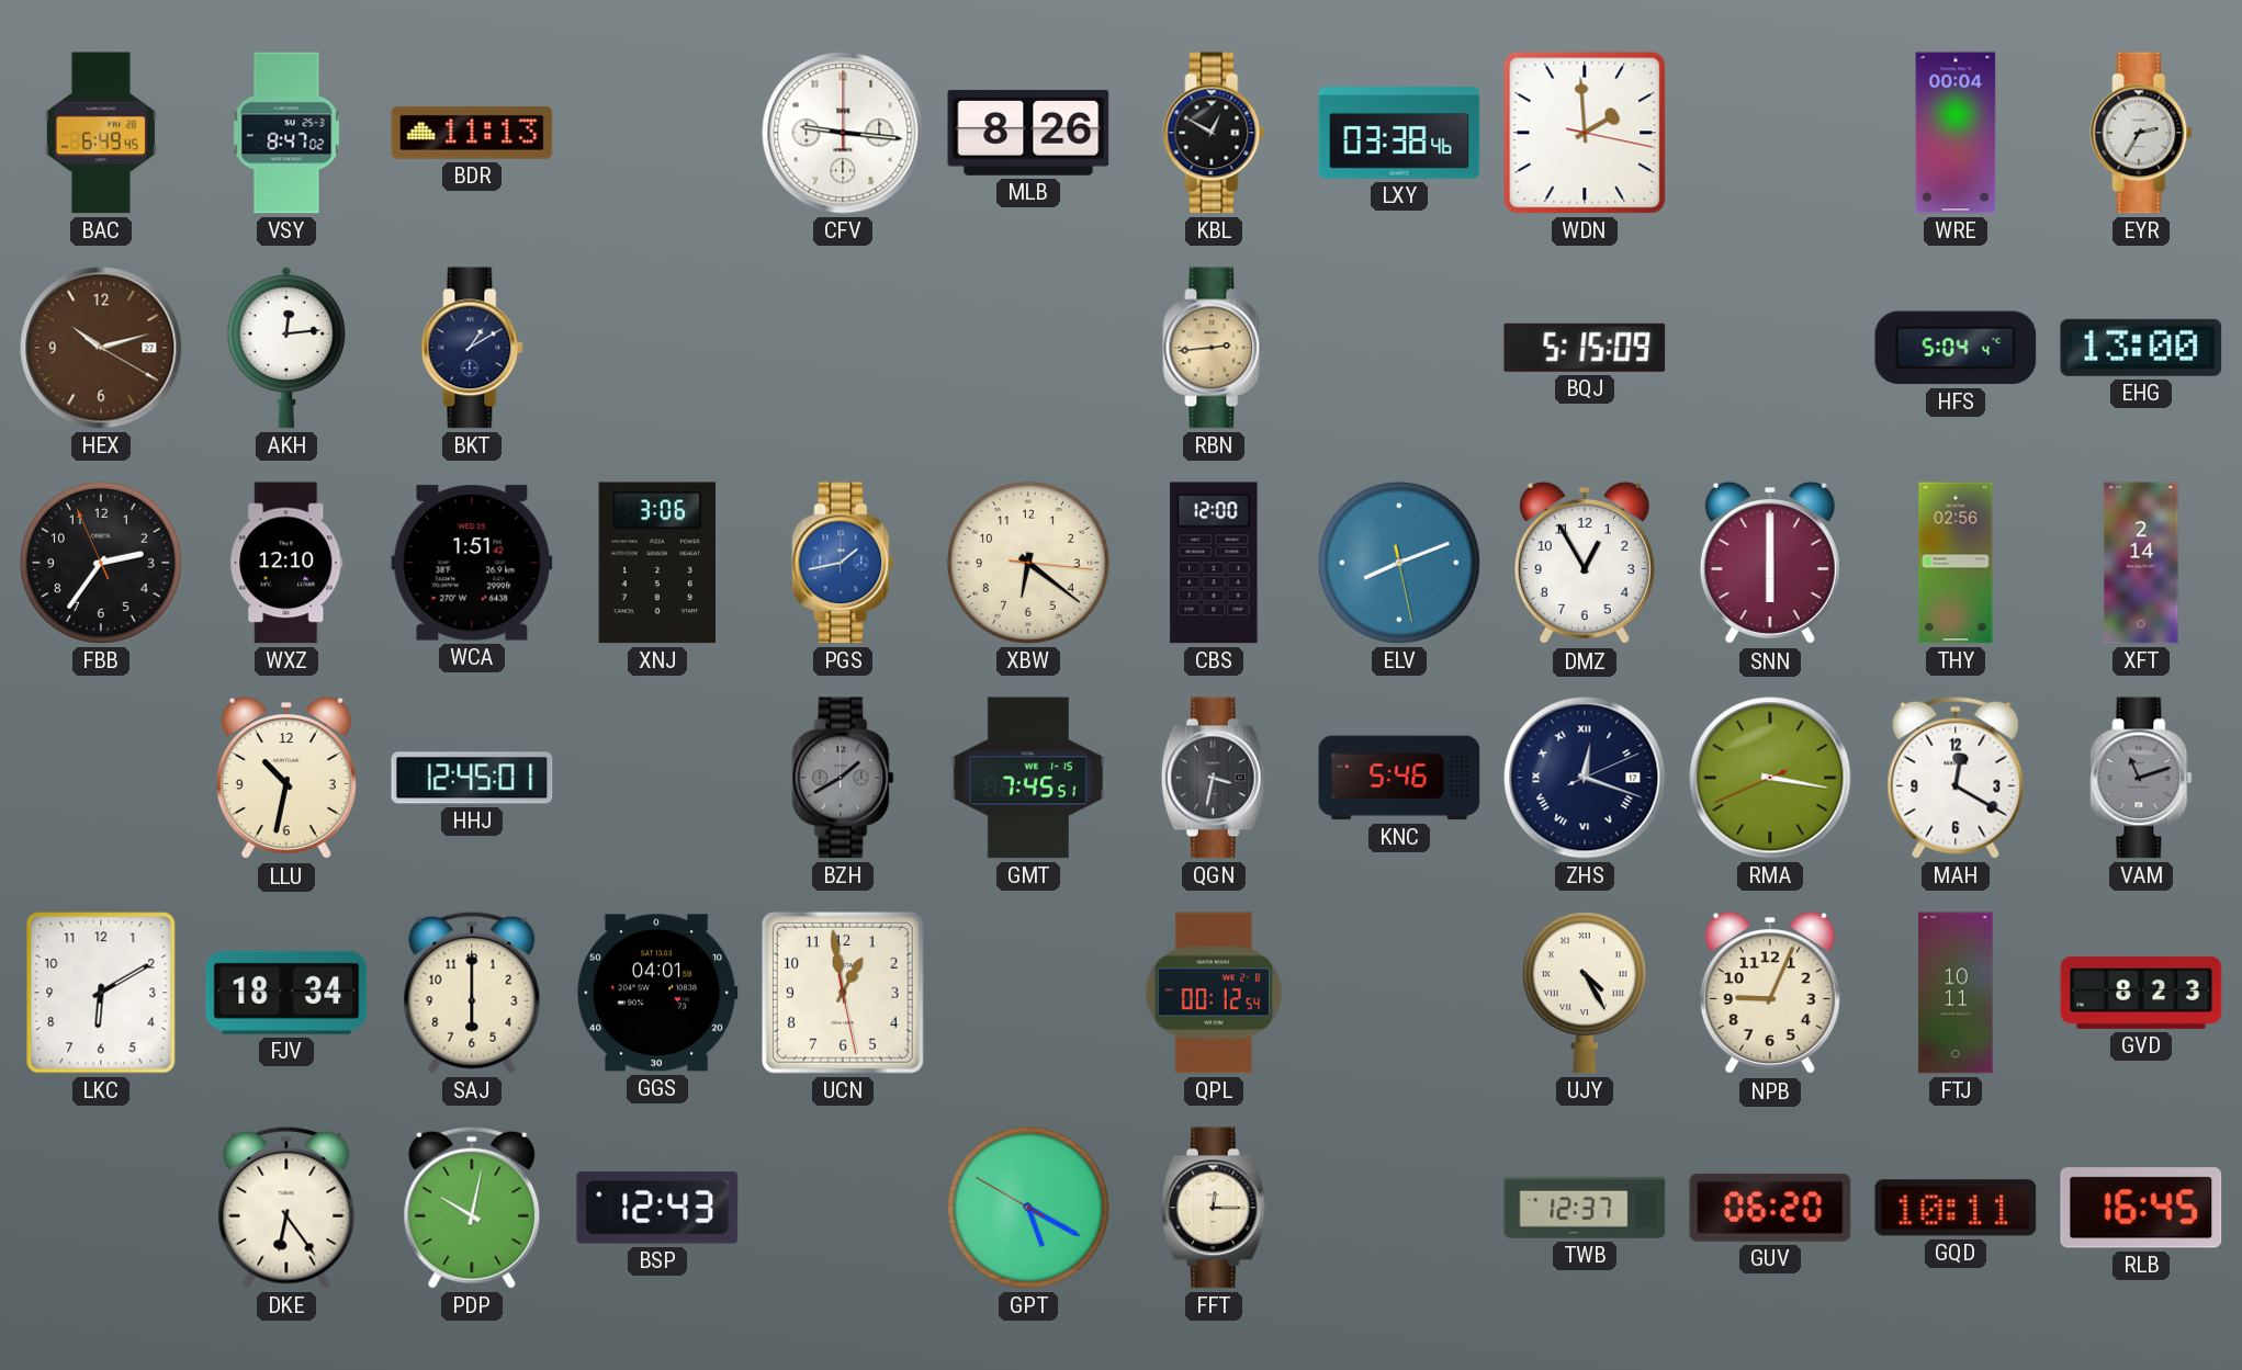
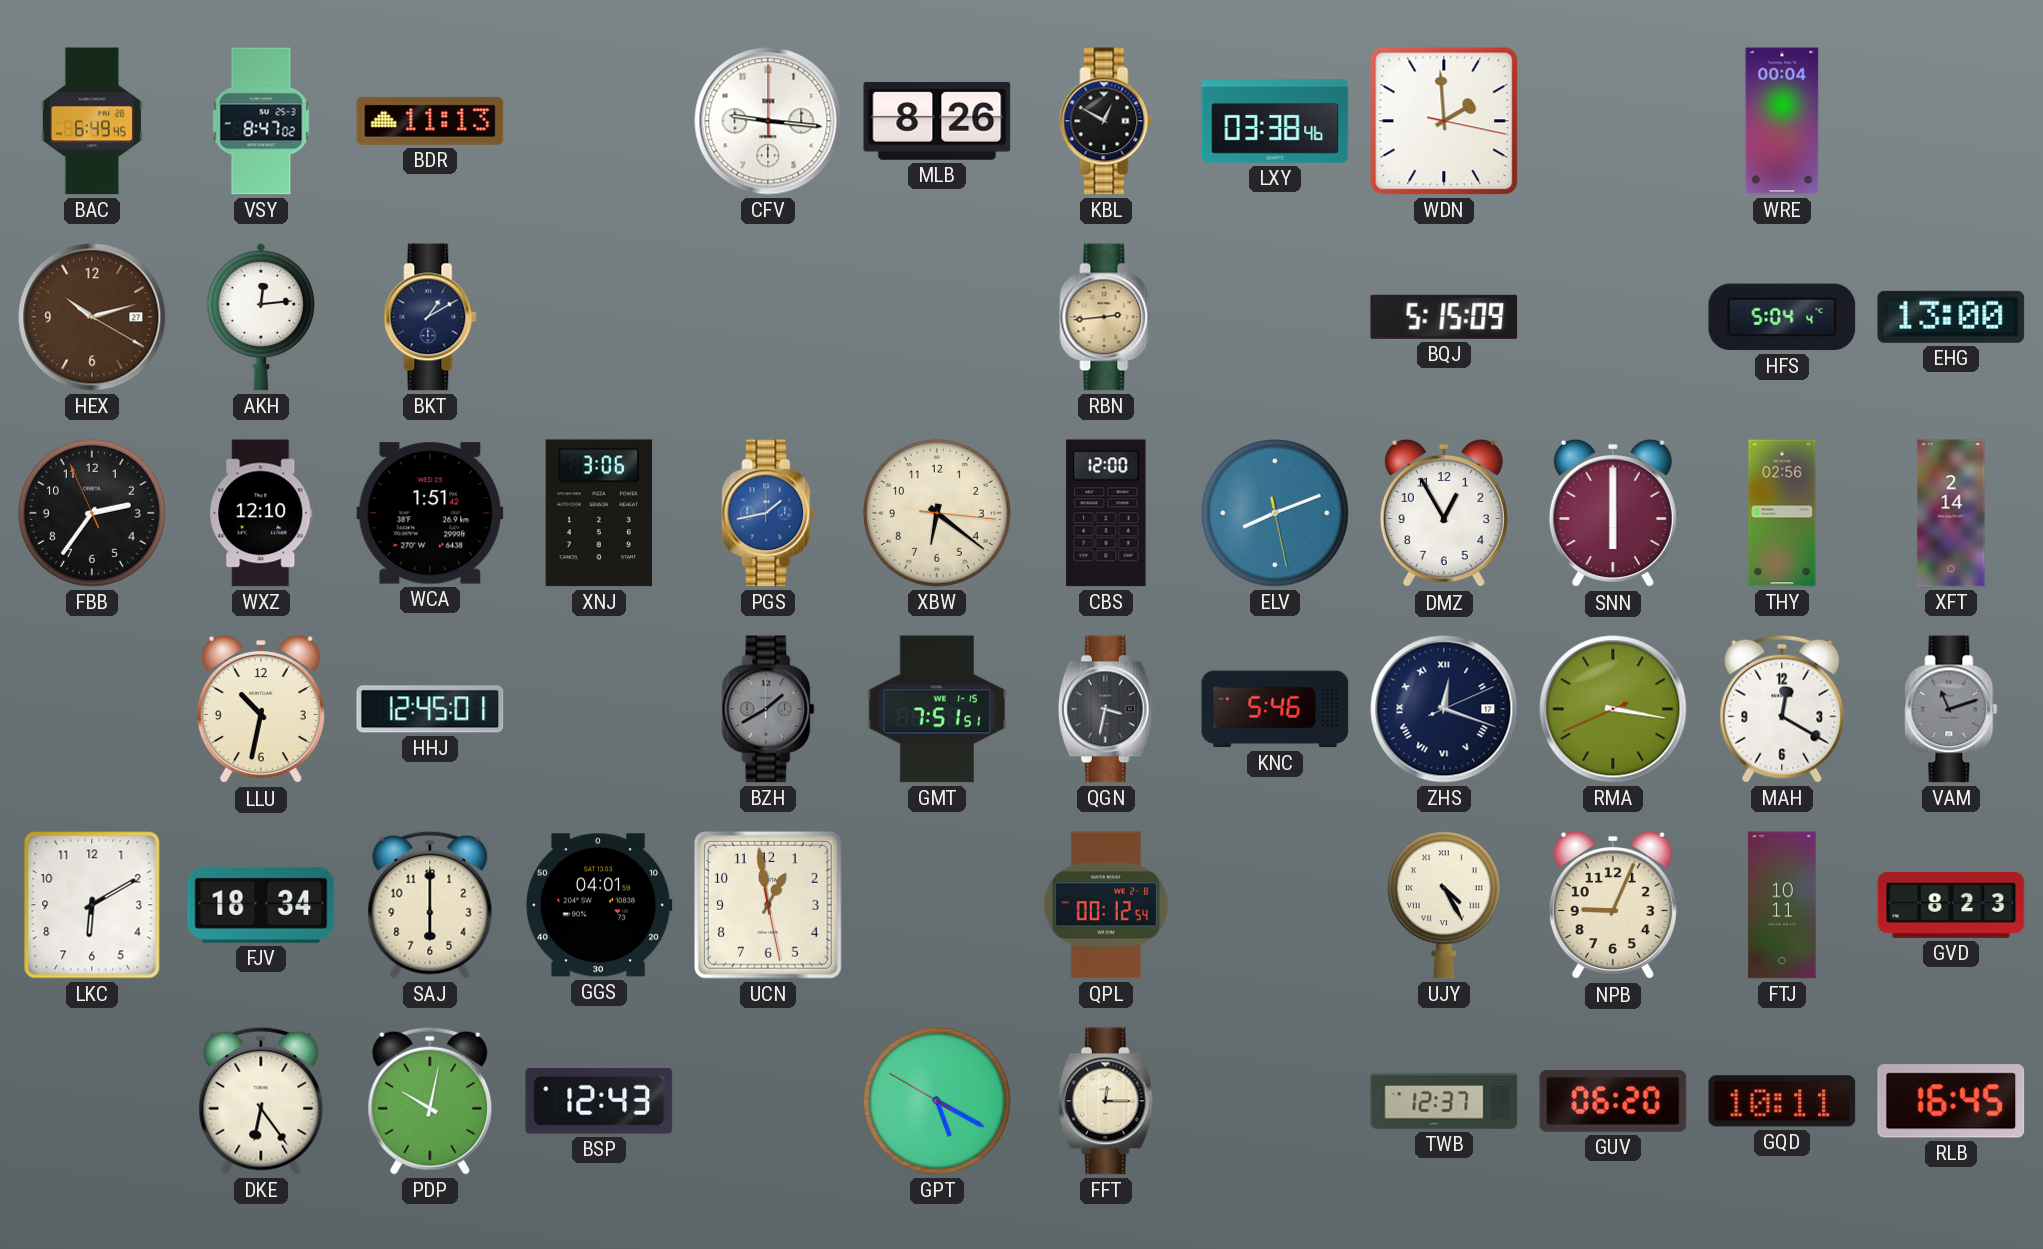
EYR: 2:35 -> none
GMT: 7:45 -> 7:51
